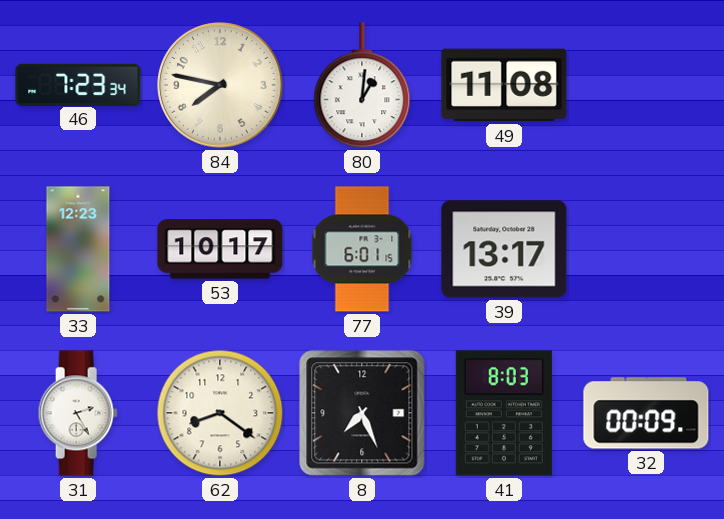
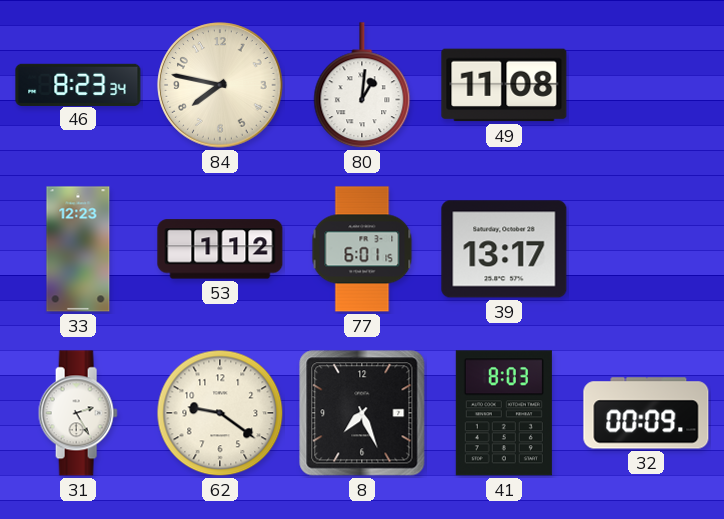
46: 7:23 -> 8:23
53: 10:17 -> 1:12
62: 8:21 -> 9:21
